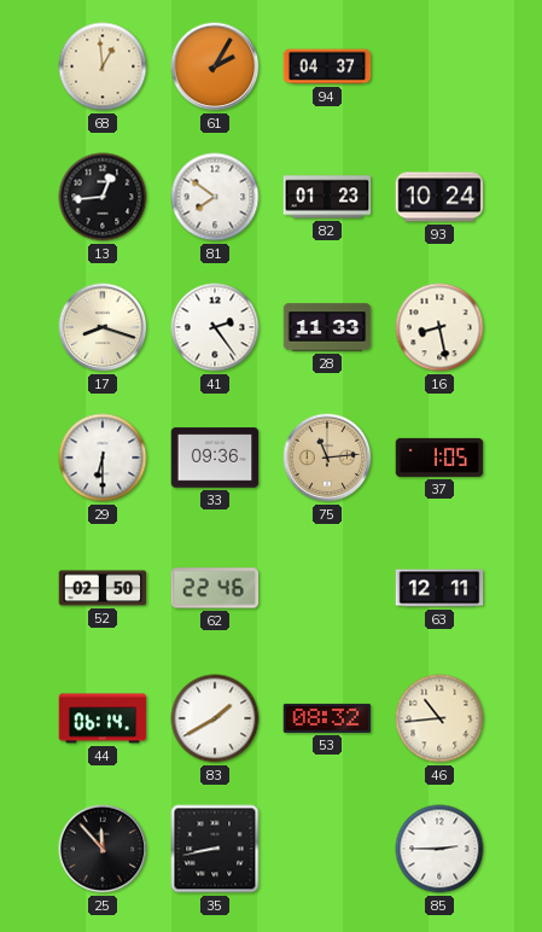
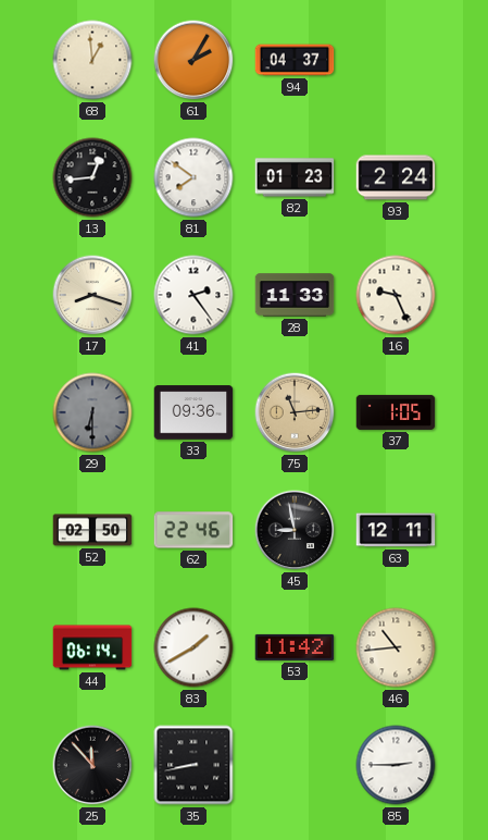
93: 10:24 -> 2:24
16: 8:28 -> 9:26
29 dial: white -> grey
45: none -> 8:58
53: 08:32 -> 11:42
